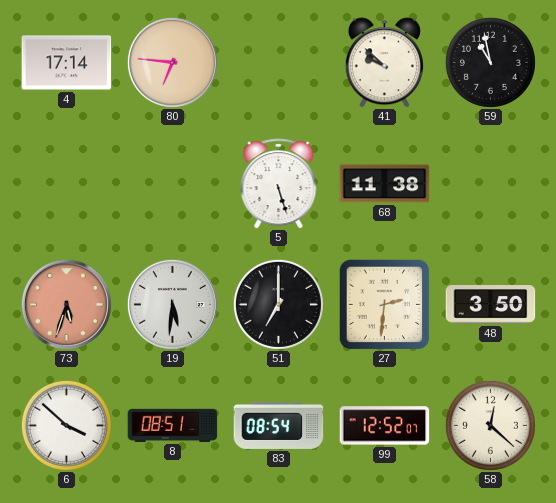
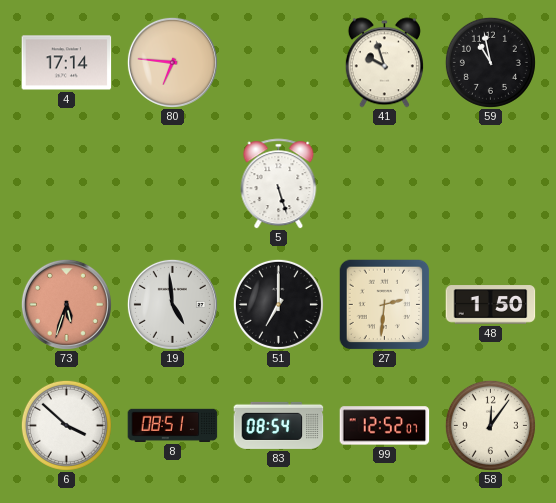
41: 9:52 -> 9:57
68: 11:38 -> none
19: 5:31 -> 4:59
48: 3:50 -> 1:50
58: 12:22 -> 12:06
